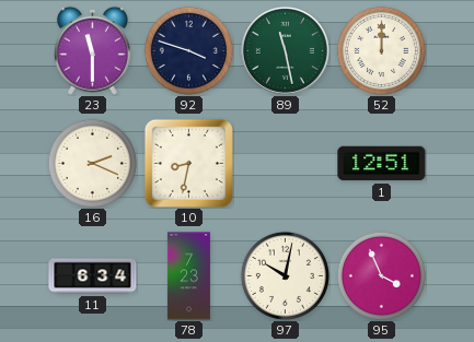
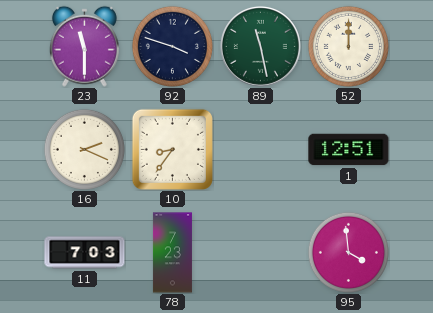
10: 8:32 -> 8:36
11: 6:34 -> 7:03
97: 10:02 -> none
95: 3:56 -> 3:59
